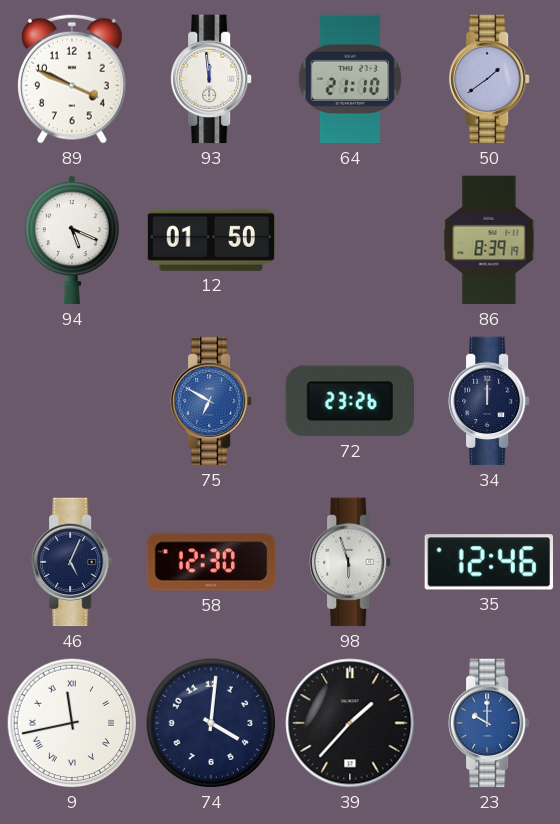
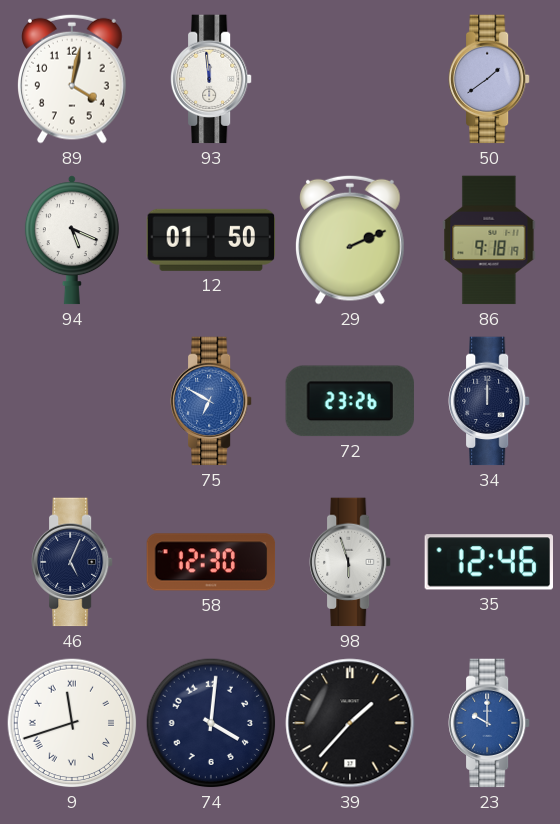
89: 3:49 -> 4:02
64: 21:10 -> none
29: none -> 2:11
86: 8:39 -> 9:18
9: 11:43 -> 11:42
